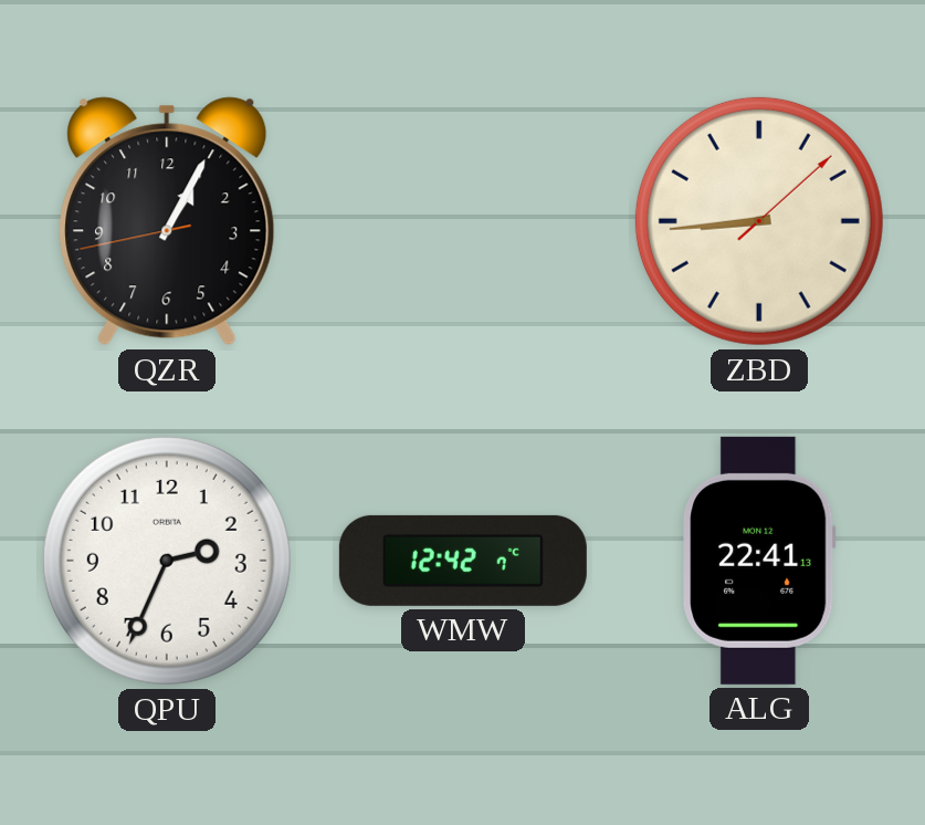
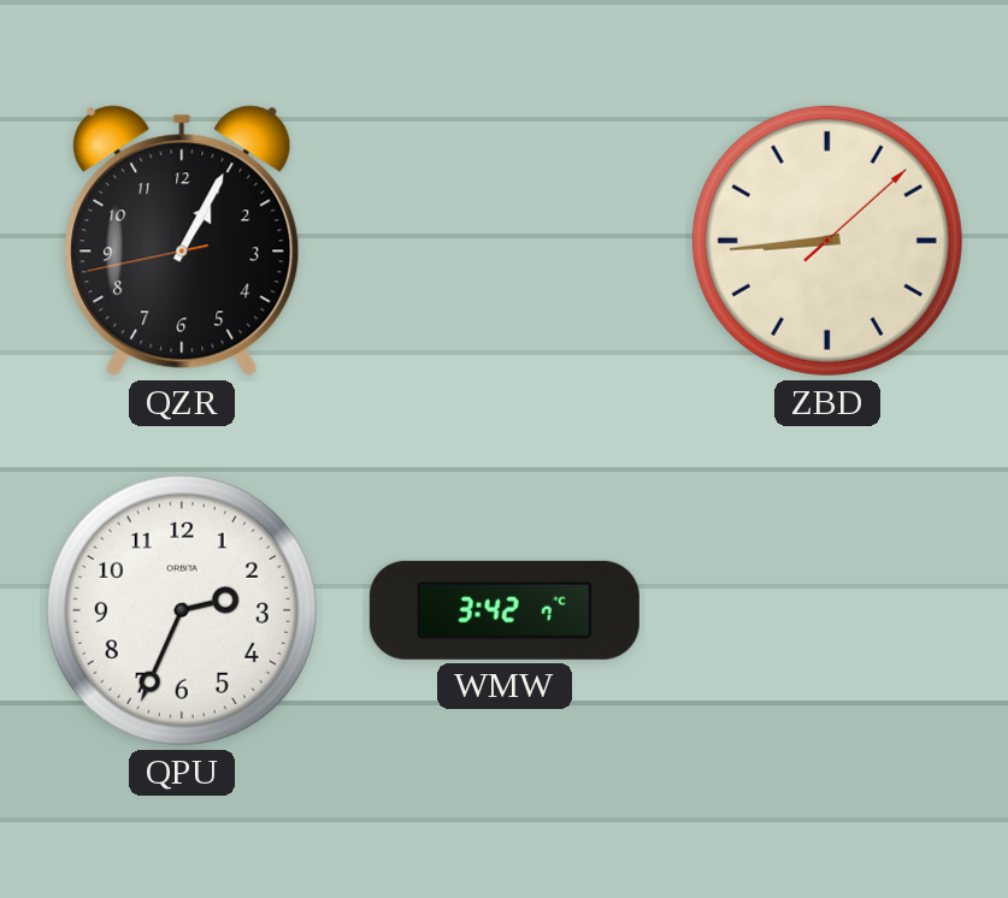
WMW: 12:42 -> 3:42
ALG: 22:41 -> none
